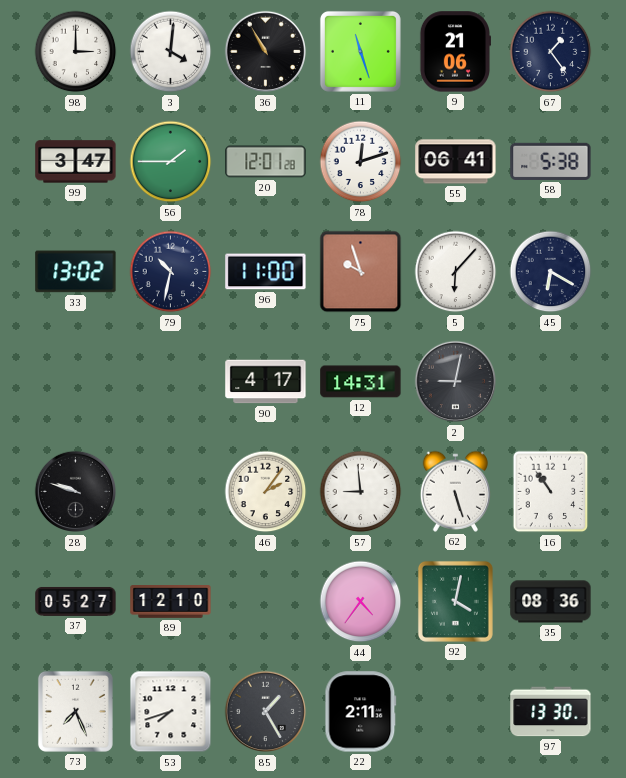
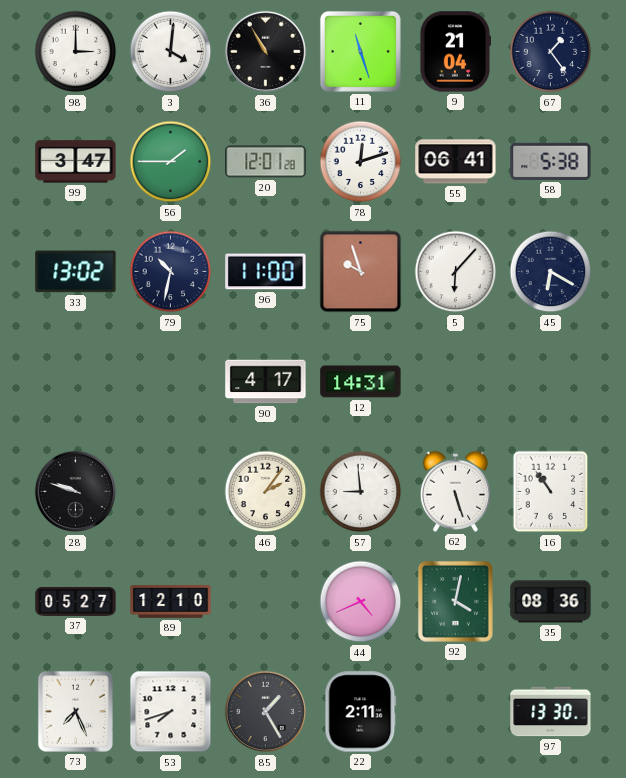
9: 21:06 -> 21:04
2: 9:02 -> none
44: 4:36 -> 4:41
